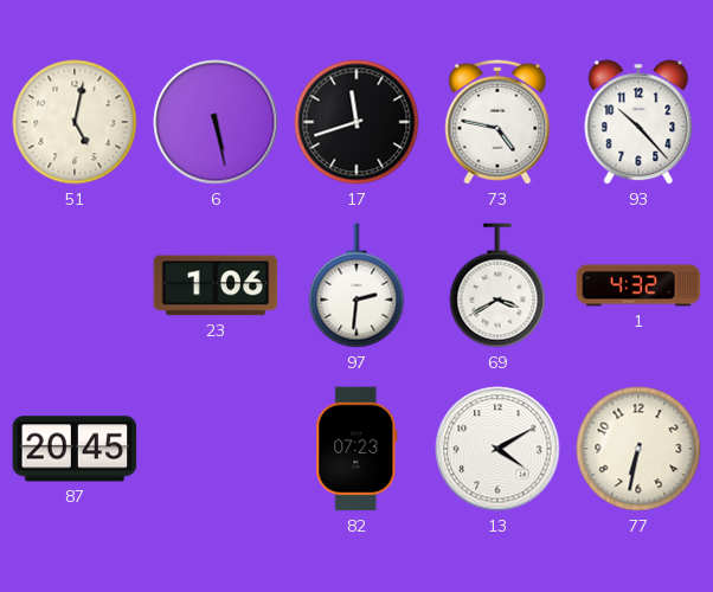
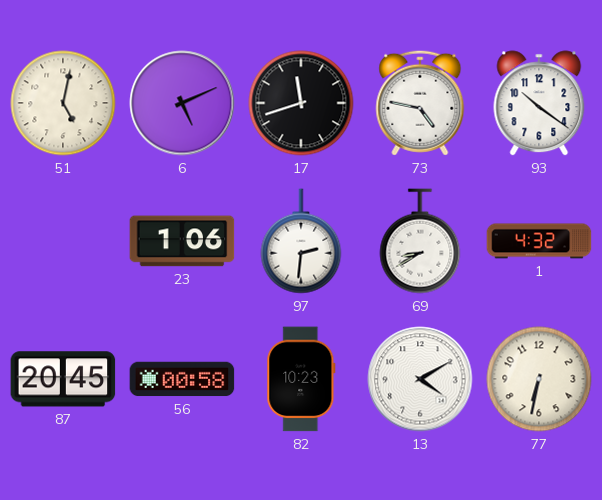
6: 5:28 -> 5:11
93: 10:23 -> 10:21
69: 3:40 -> 8:40
56: none -> 00:58
82: 07:23 -> 10:23
